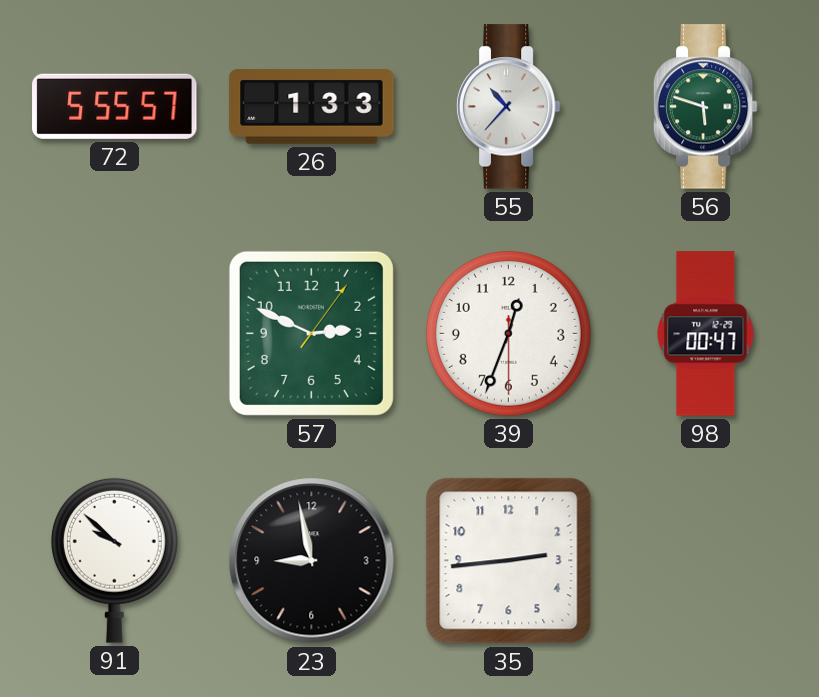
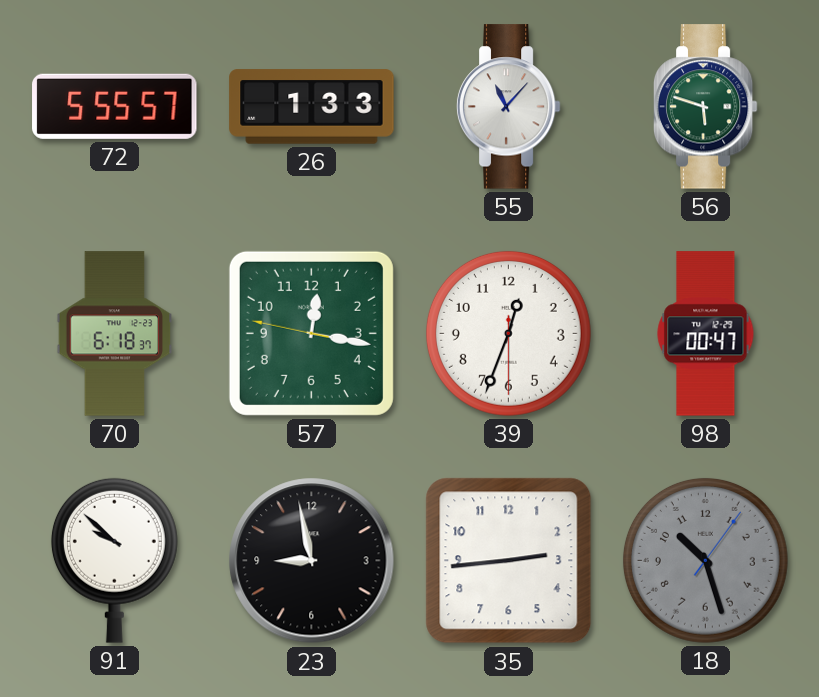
55: 10:37 -> 11:07
70: none -> 6:18
57: 2:49 -> 12:16
18: none -> 10:27
